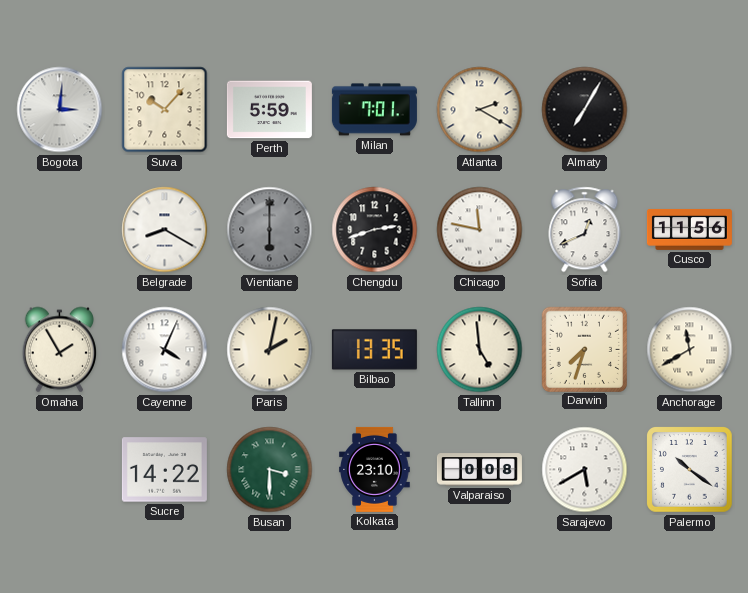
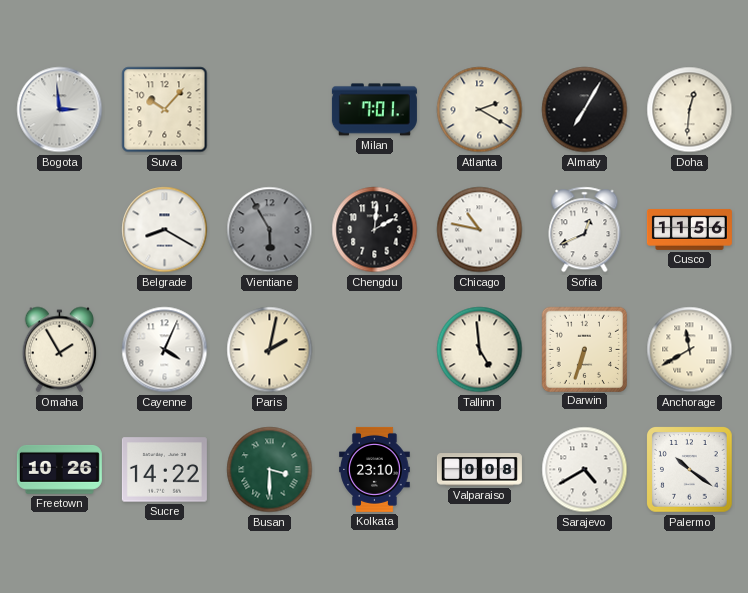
Bogota: 3:01 -> 2:59
Perth: 5:59 -> none
Doha: none -> 12:31
Vientiane: 6:00 -> 5:55
Chengdu: 2:42 -> 2:01
Chicago: 11:47 -> 10:47
Bilbao: 13:35 -> none
Darwin: 7:33 -> 6:33
Freetown: none -> 10:26
Sarajevo: 5:40 -> 4:40
